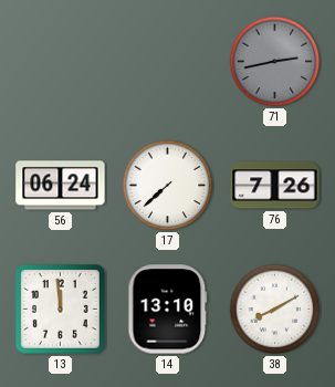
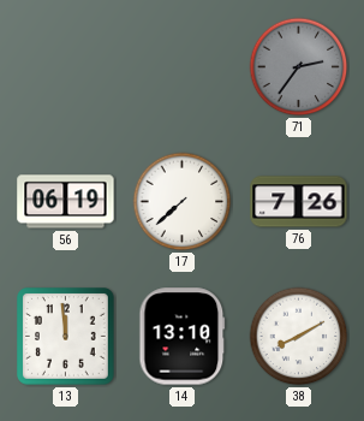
71: 2:43 -> 2:36
56: 06:24 -> 06:19
